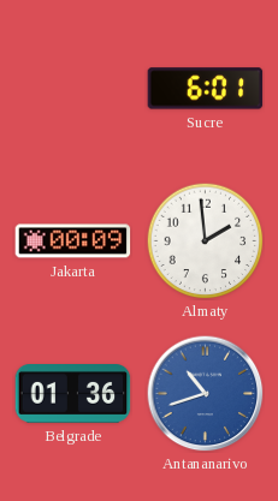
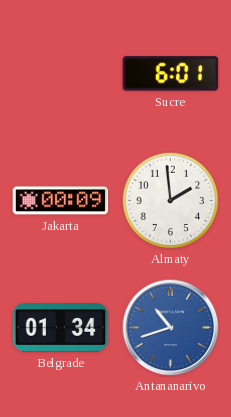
Belgrade: 01:36 -> 01:34
